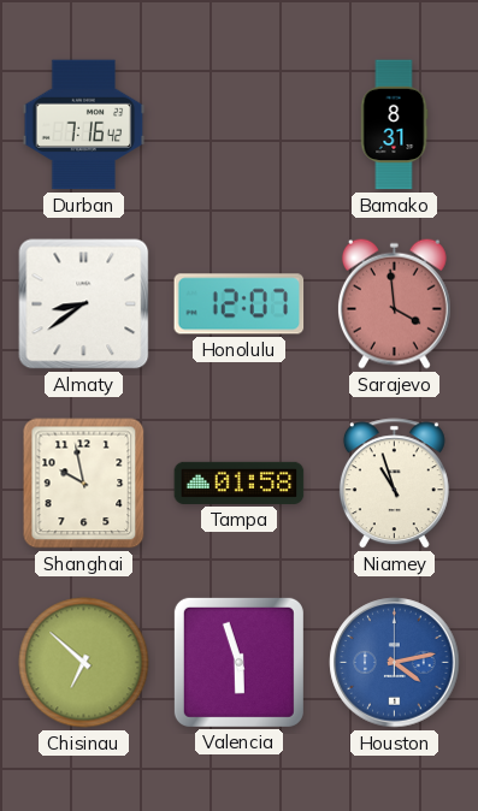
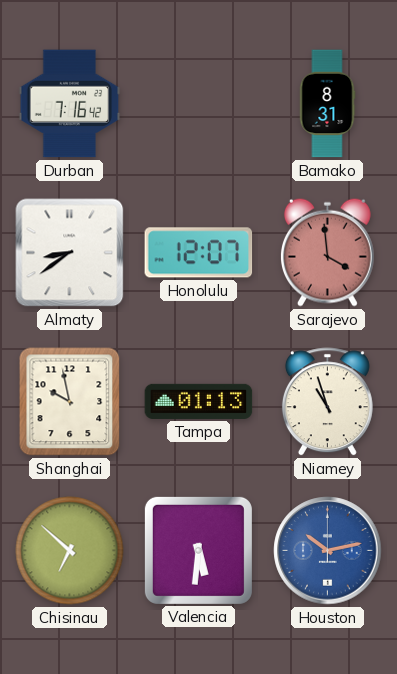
Tampa: 01:58 -> 01:13
Valencia: 5:57 -> 5:31
Houston: 4:13 -> 10:13
